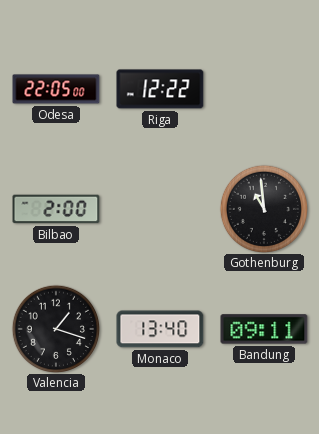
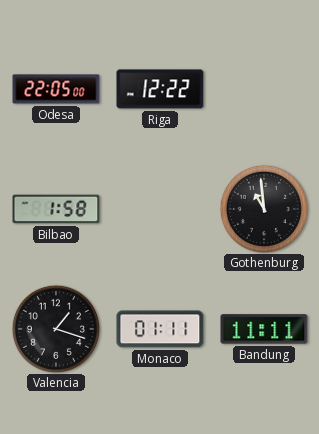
Bilbao: 2:00 -> 1:58
Monaco: 13:40 -> 01:11
Bandung: 09:11 -> 11:11
